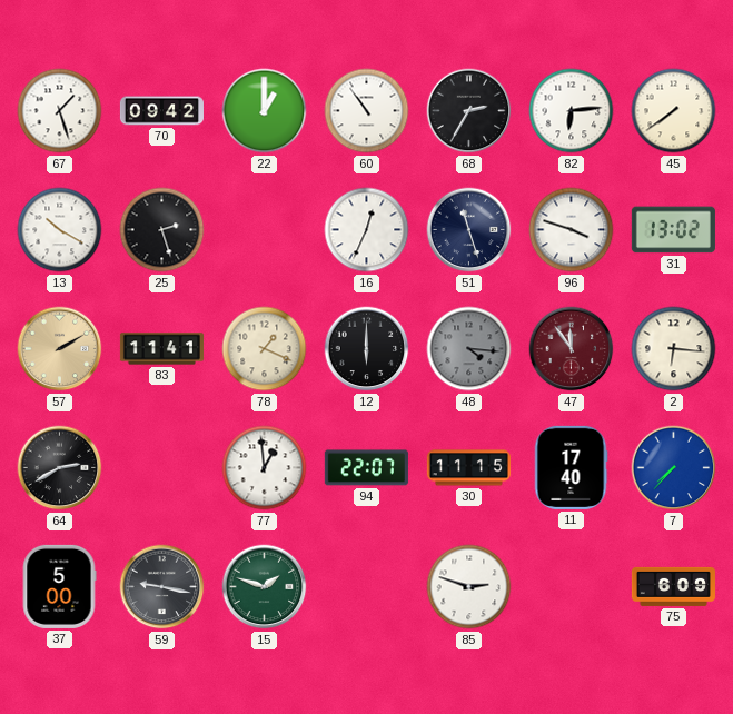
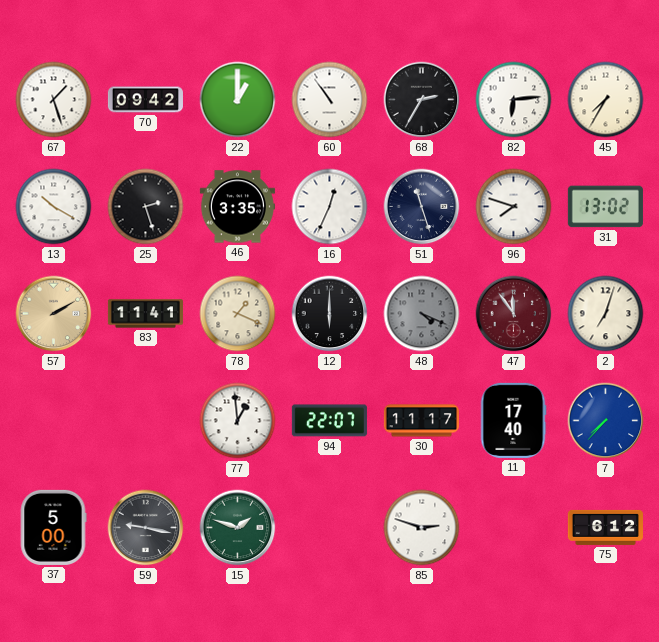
45: 7:39 -> 7:35
46: none -> 3:35
96: 3:48 -> 7:48
48: 4:16 -> 4:19
2: 6:16 -> 7:03
64: 2:40 -> none
30: 11:15 -> 11:17
75: 6:09 -> 6:12
